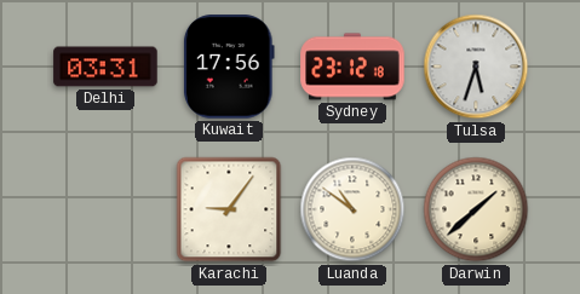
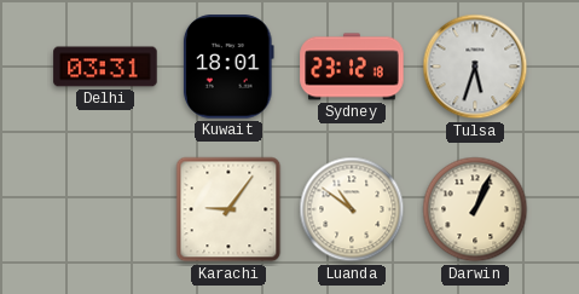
Kuwait: 17:56 -> 18:01
Darwin: 1:38 -> 1:04
